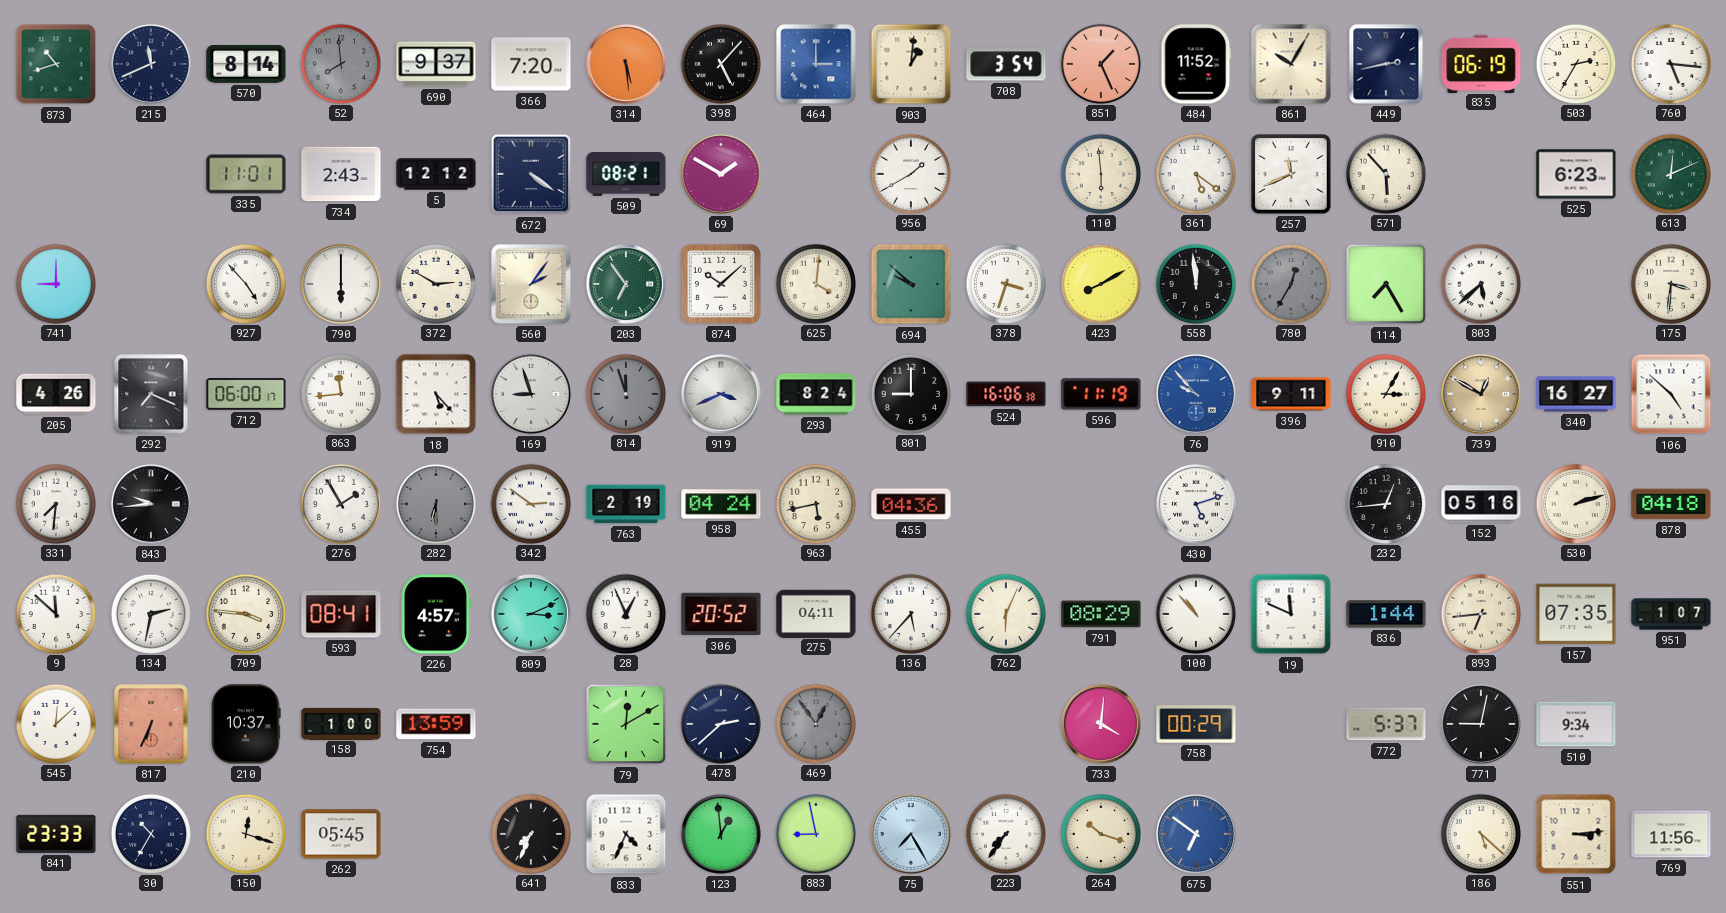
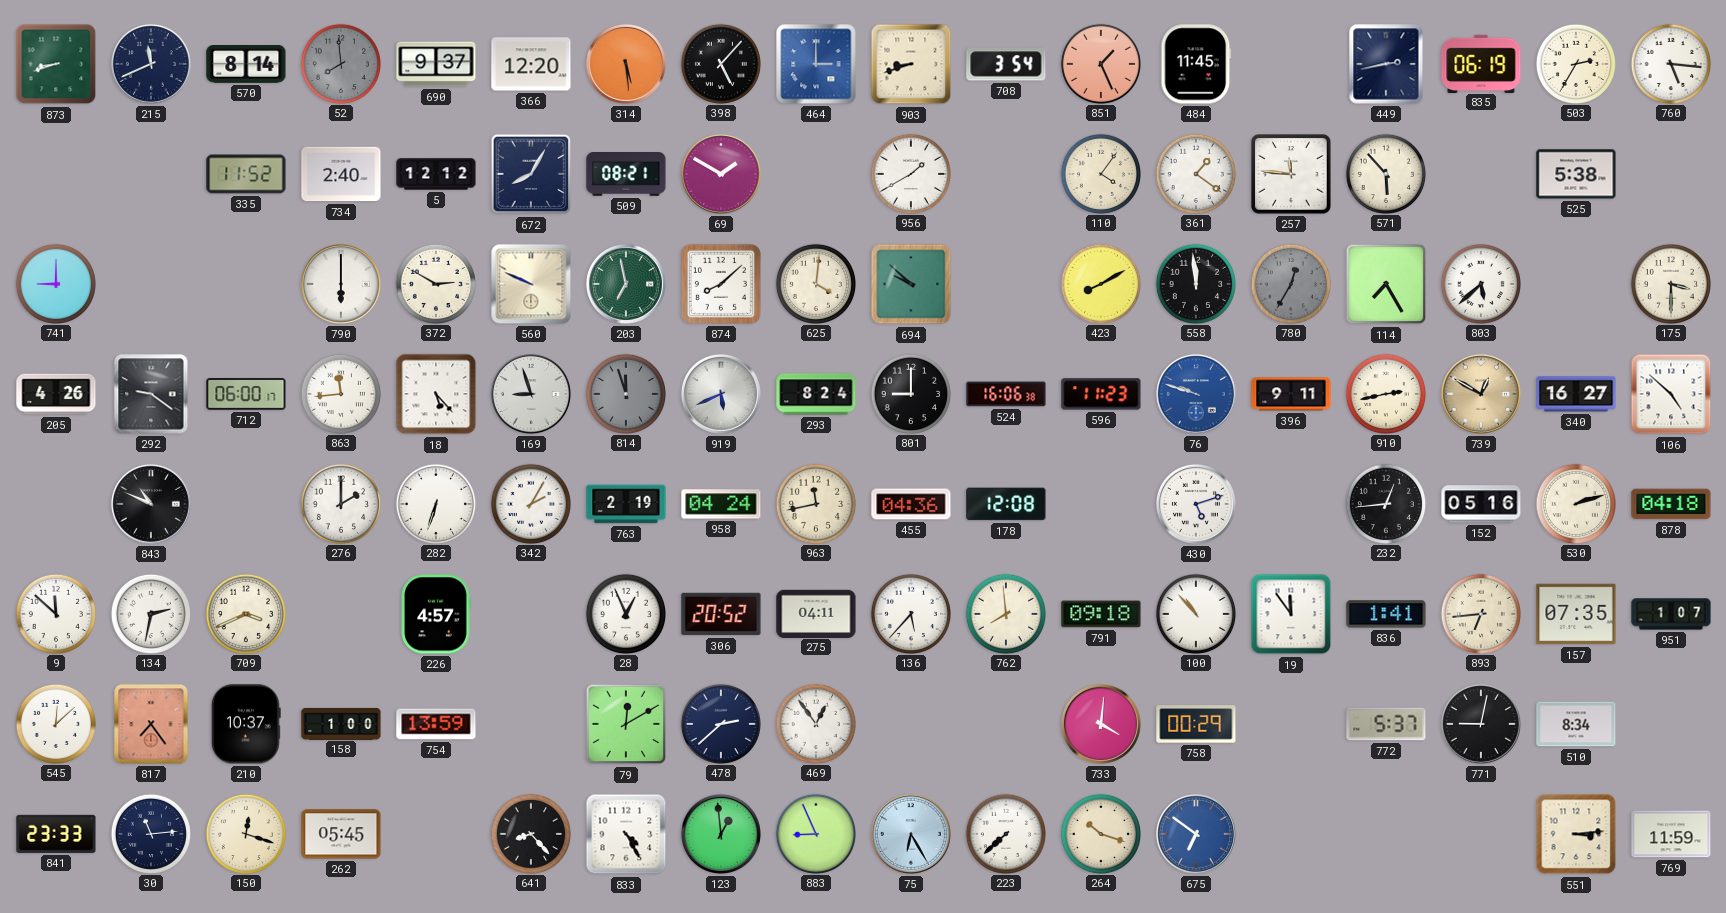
873: 10:42 -> 8:42
366: 7:20 -> 12:20
903: 1:01 -> 8:42
484: 11:52 -> 11:45
861: 10:05 -> none
335: 11:01 -> 11:52
734: 2:43 -> 2:40
672: 4:21 -> 8:05
110: 5:59 -> 4:06
361: 5:21 -> 1:21
257: 11:41 -> 11:46
525: 6:23 -> 5:38
613: 12:11 -> none
927: 4:53 -> none
560: 2:06 -> 9:49
203: 6:54 -> 6:58
874: 10:08 -> 8:08
378: 3:33 -> none
175: 3:31 -> 3:30
292: 7:19 -> 9:21
919: 3:41 -> 5:41
596: 11:19 -> 11:23
76: 9:53 -> 9:48
910: 3:05 -> 2:43
331: 7:31 -> none
843: 9:44 -> 10:49
276: 1:55 -> 2:00
282: 6:30 -> 6:33
282 dial: grey -> white
342: 2:51 -> 2:05
963: 5:43 -> 11:43
178: none -> 12:08
709: 3:46 -> 3:41
593: 08:41 -> none
809: 3:11 -> none
762: 6:04 -> 7:59
791: 08:29 -> 09:18
19: 11:49 -> 11:54
836: 1:44 -> 1:41
817: 6:34 -> 7:24
469 dial: grey -> white
510: 9:34 -> 8:34
30: 10:35 -> 11:14
641: 7:34 -> 8:23
833: 4:34 -> 4:25
883: 8:58 -> 8:56
75: 7:25 -> 6:25
223: 7:36 -> 7:38
186: 5:22 -> none
769: 11:56 -> 11:59
